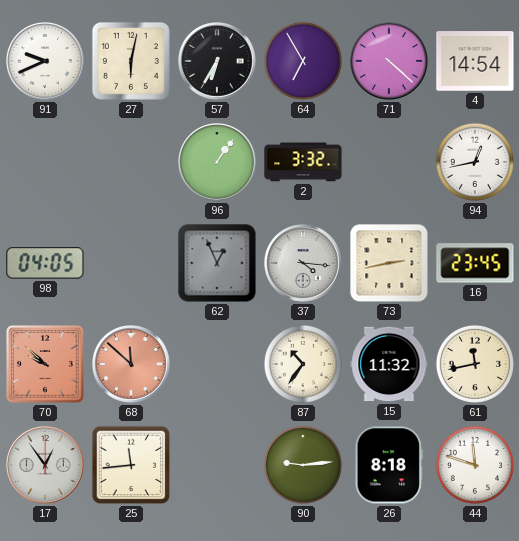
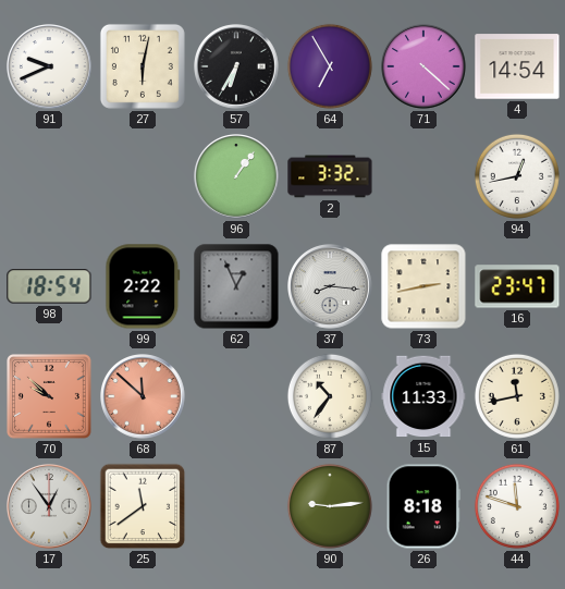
98: 04:05 -> 18:54
99: none -> 2:22
37: 4:16 -> 8:16
16: 23:45 -> 23:47
15: 11:32 -> 11:33
25: 11:44 -> 11:39
